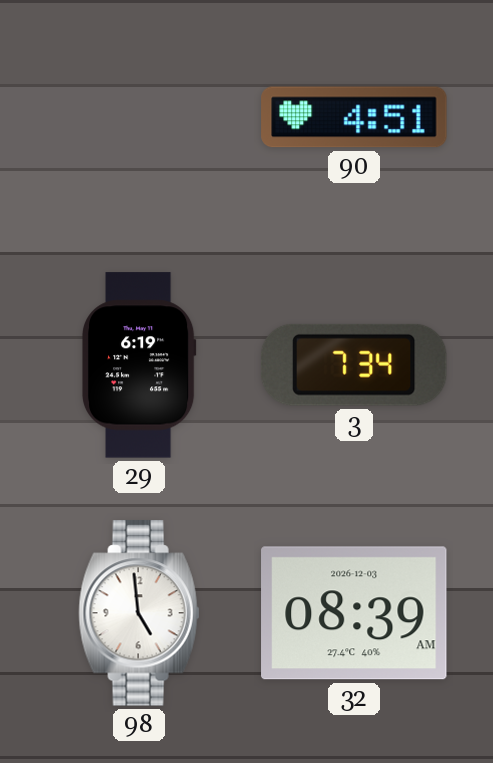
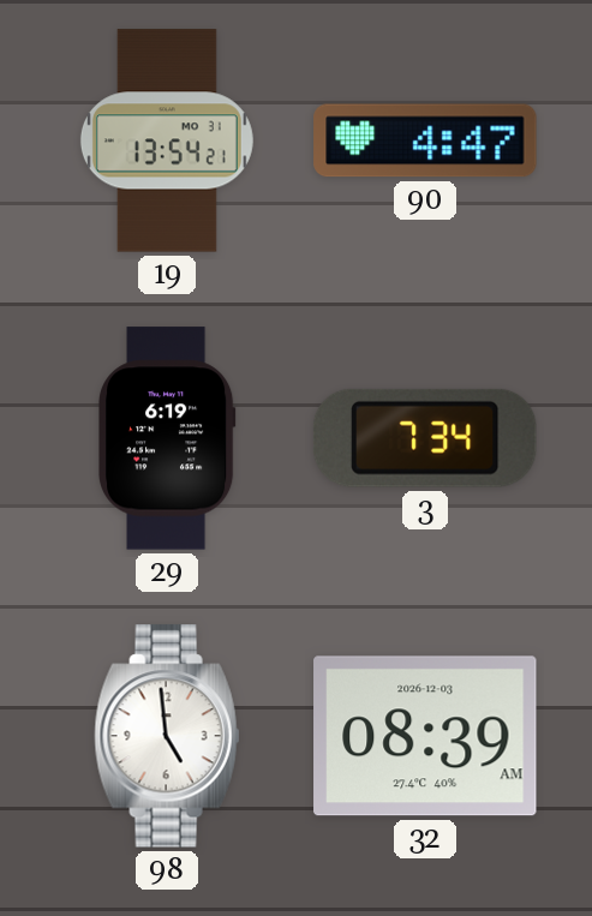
19: none -> 13:54
90: 4:51 -> 4:47
